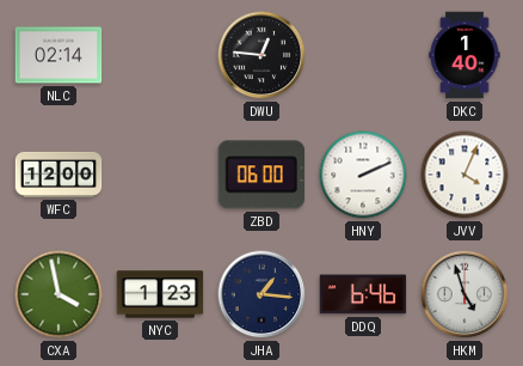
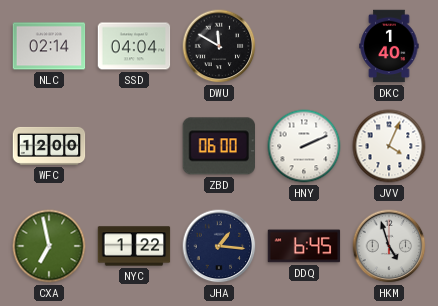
SSD: none -> 04:04
DWU: 12:46 -> 11:50
CXA: 3:58 -> 6:58
NYC: 1:23 -> 1:22
DDQ: 6:46 -> 6:45
